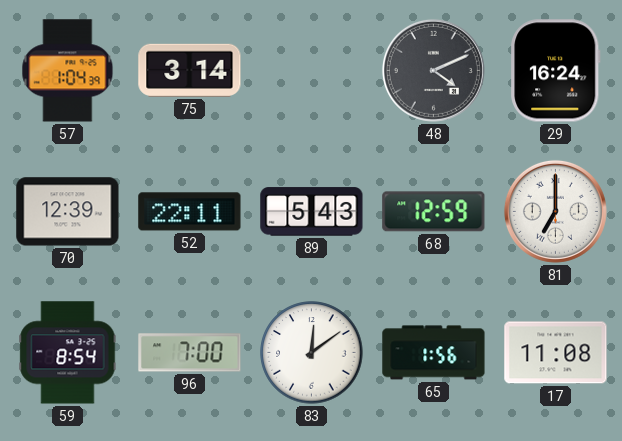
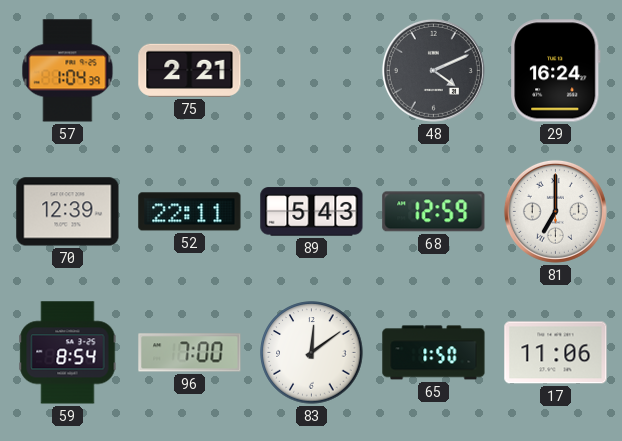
75: 3:14 -> 2:21
65: 1:56 -> 1:50
17: 11:08 -> 11:06
